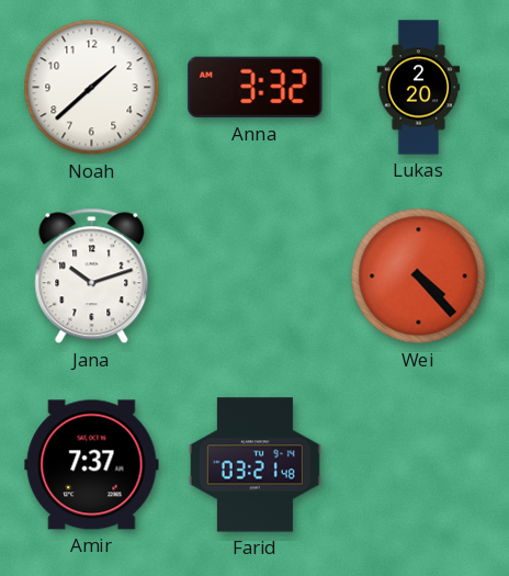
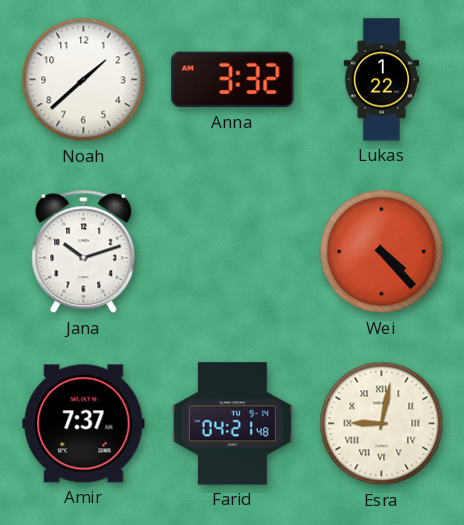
Lukas: 2:20 -> 1:22
Farid: 03:21 -> 04:21
Esra: none -> 9:02
